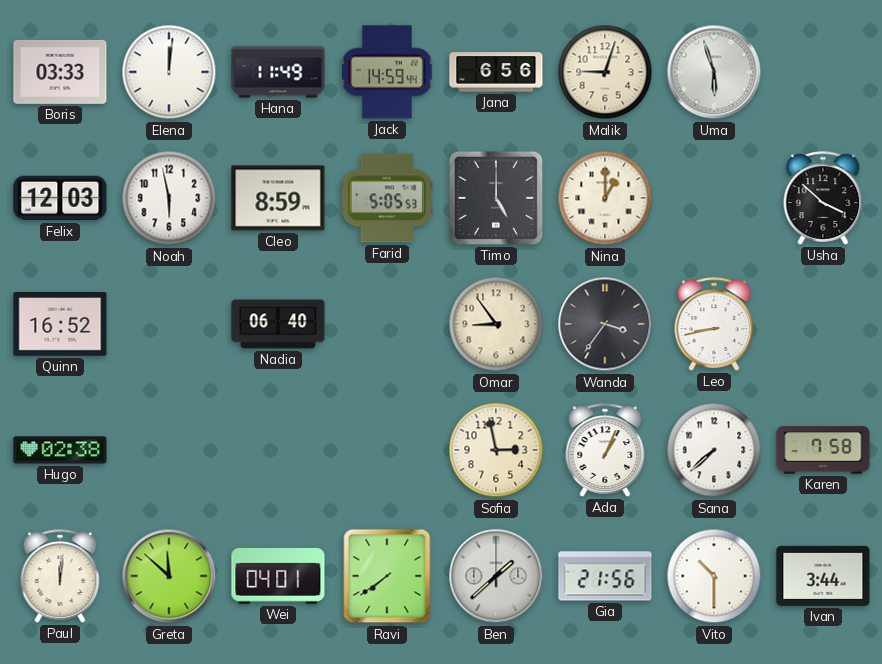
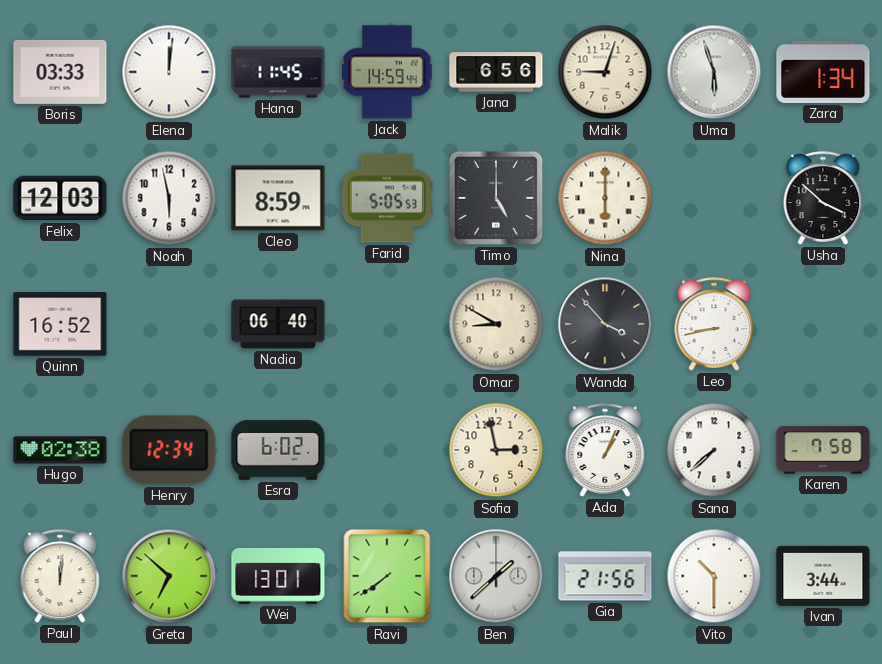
Hana: 11:49 -> 11:45
Zara: none -> 1:34
Nina: 1:00 -> 6:00
Omar: 8:54 -> 8:50
Wanda: 3:36 -> 3:53
Henry: none -> 12:34
Esra: none -> 6:02
Greta: 11:52 -> 6:52
Wei: 04:01 -> 13:01
